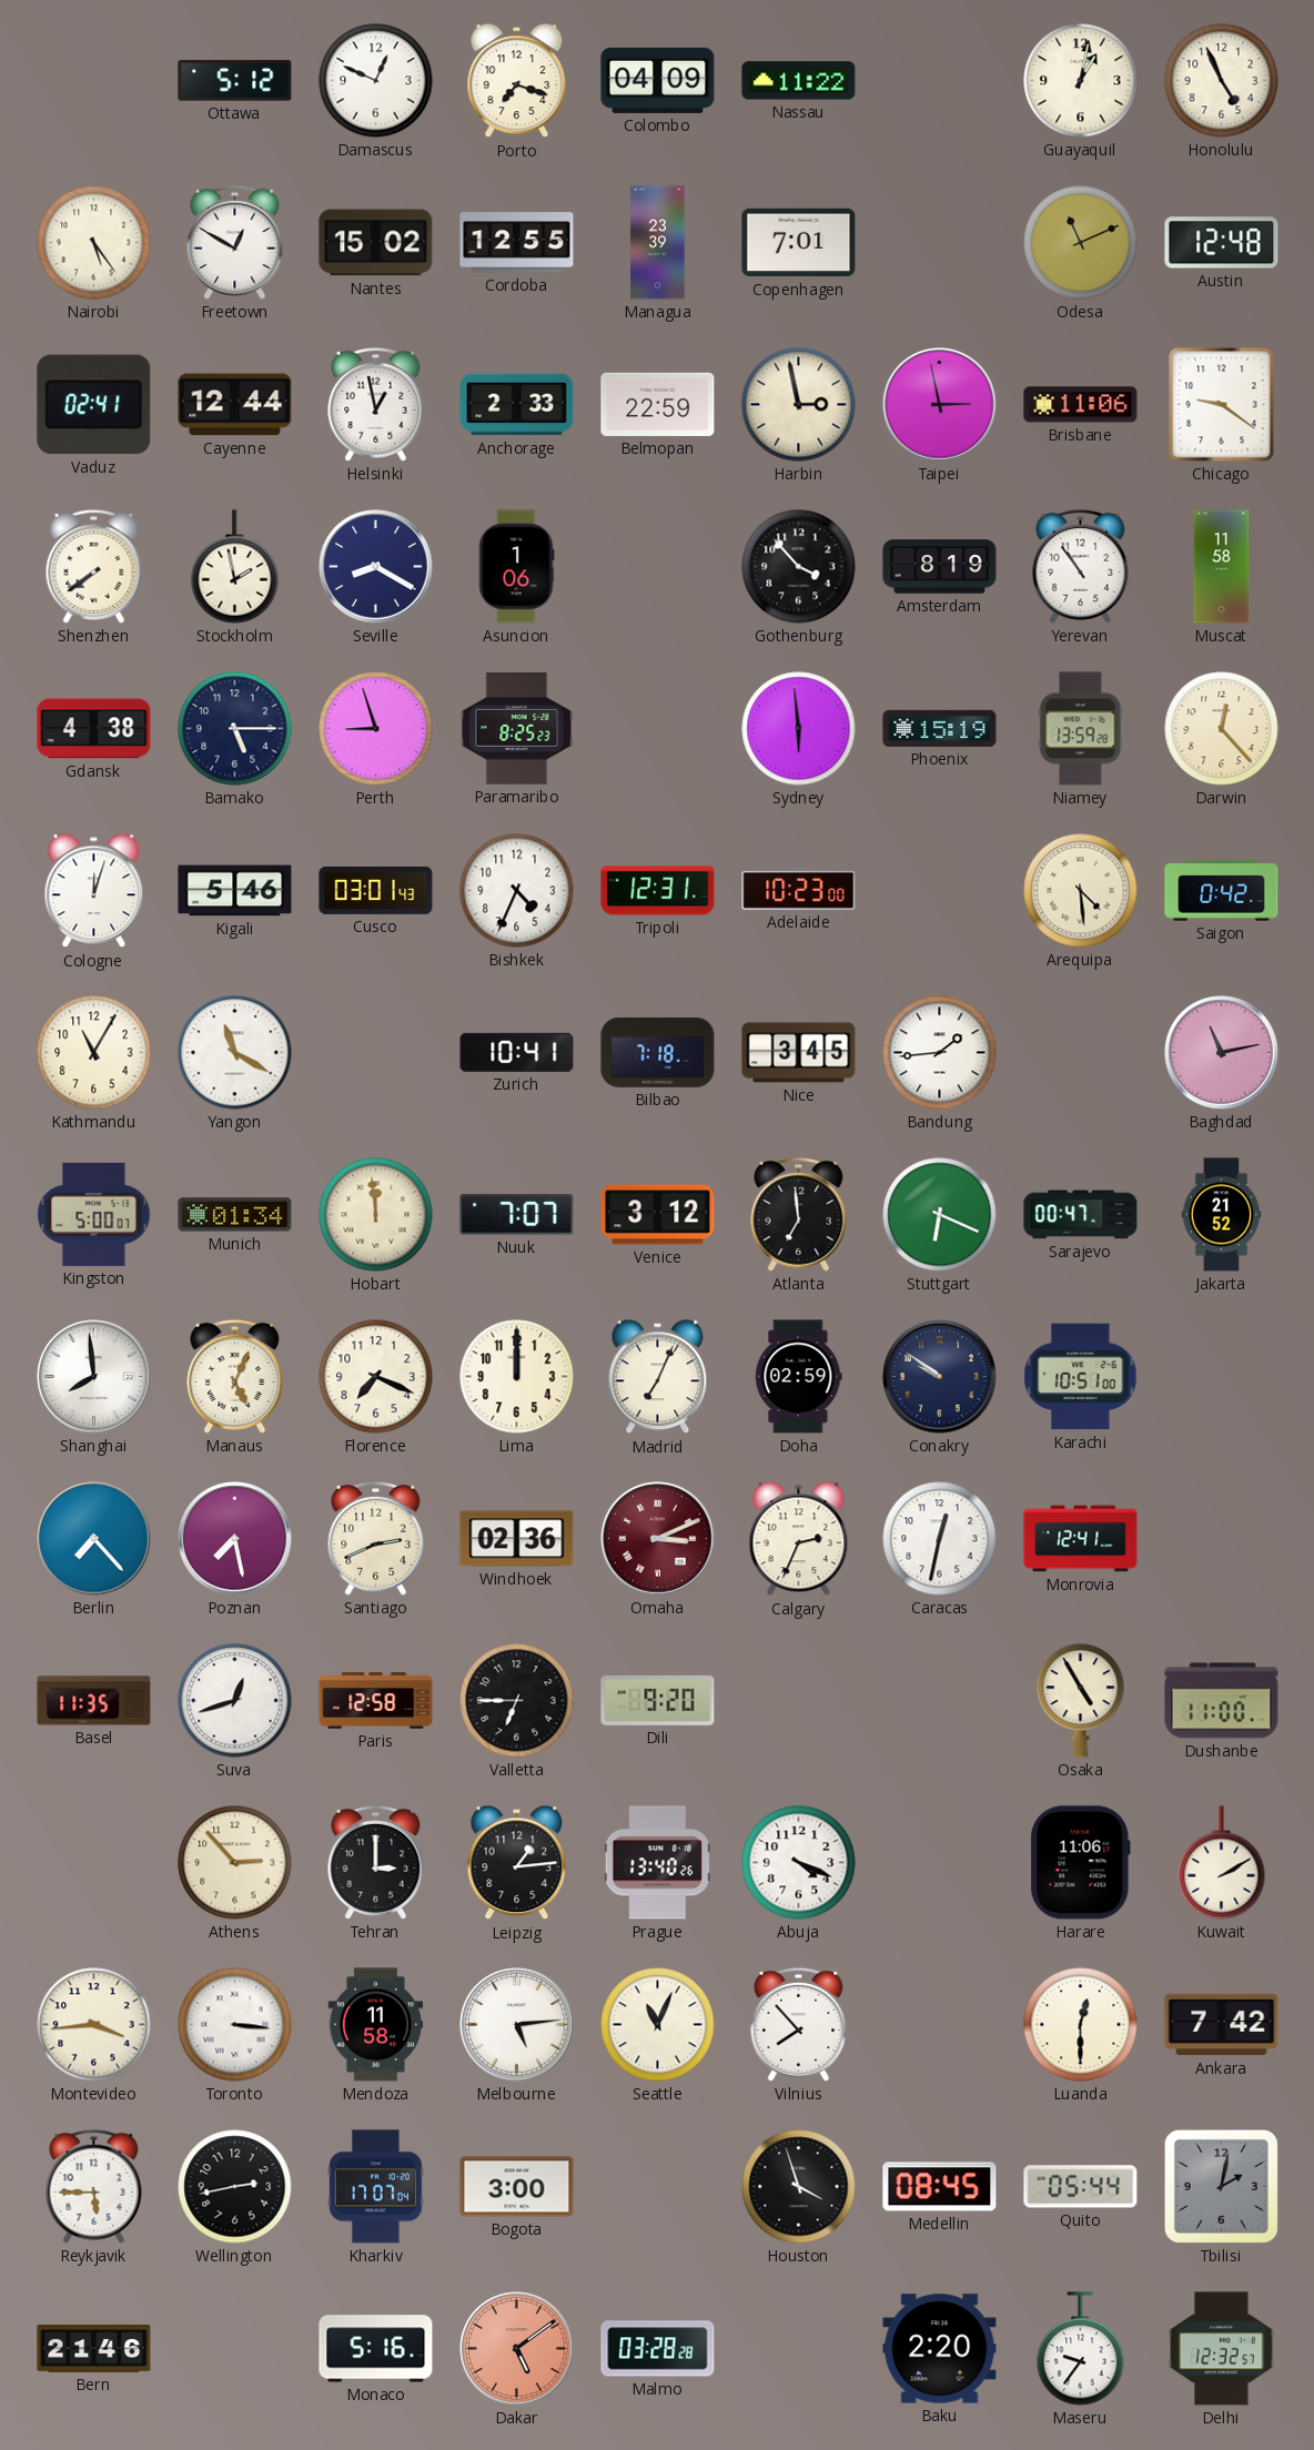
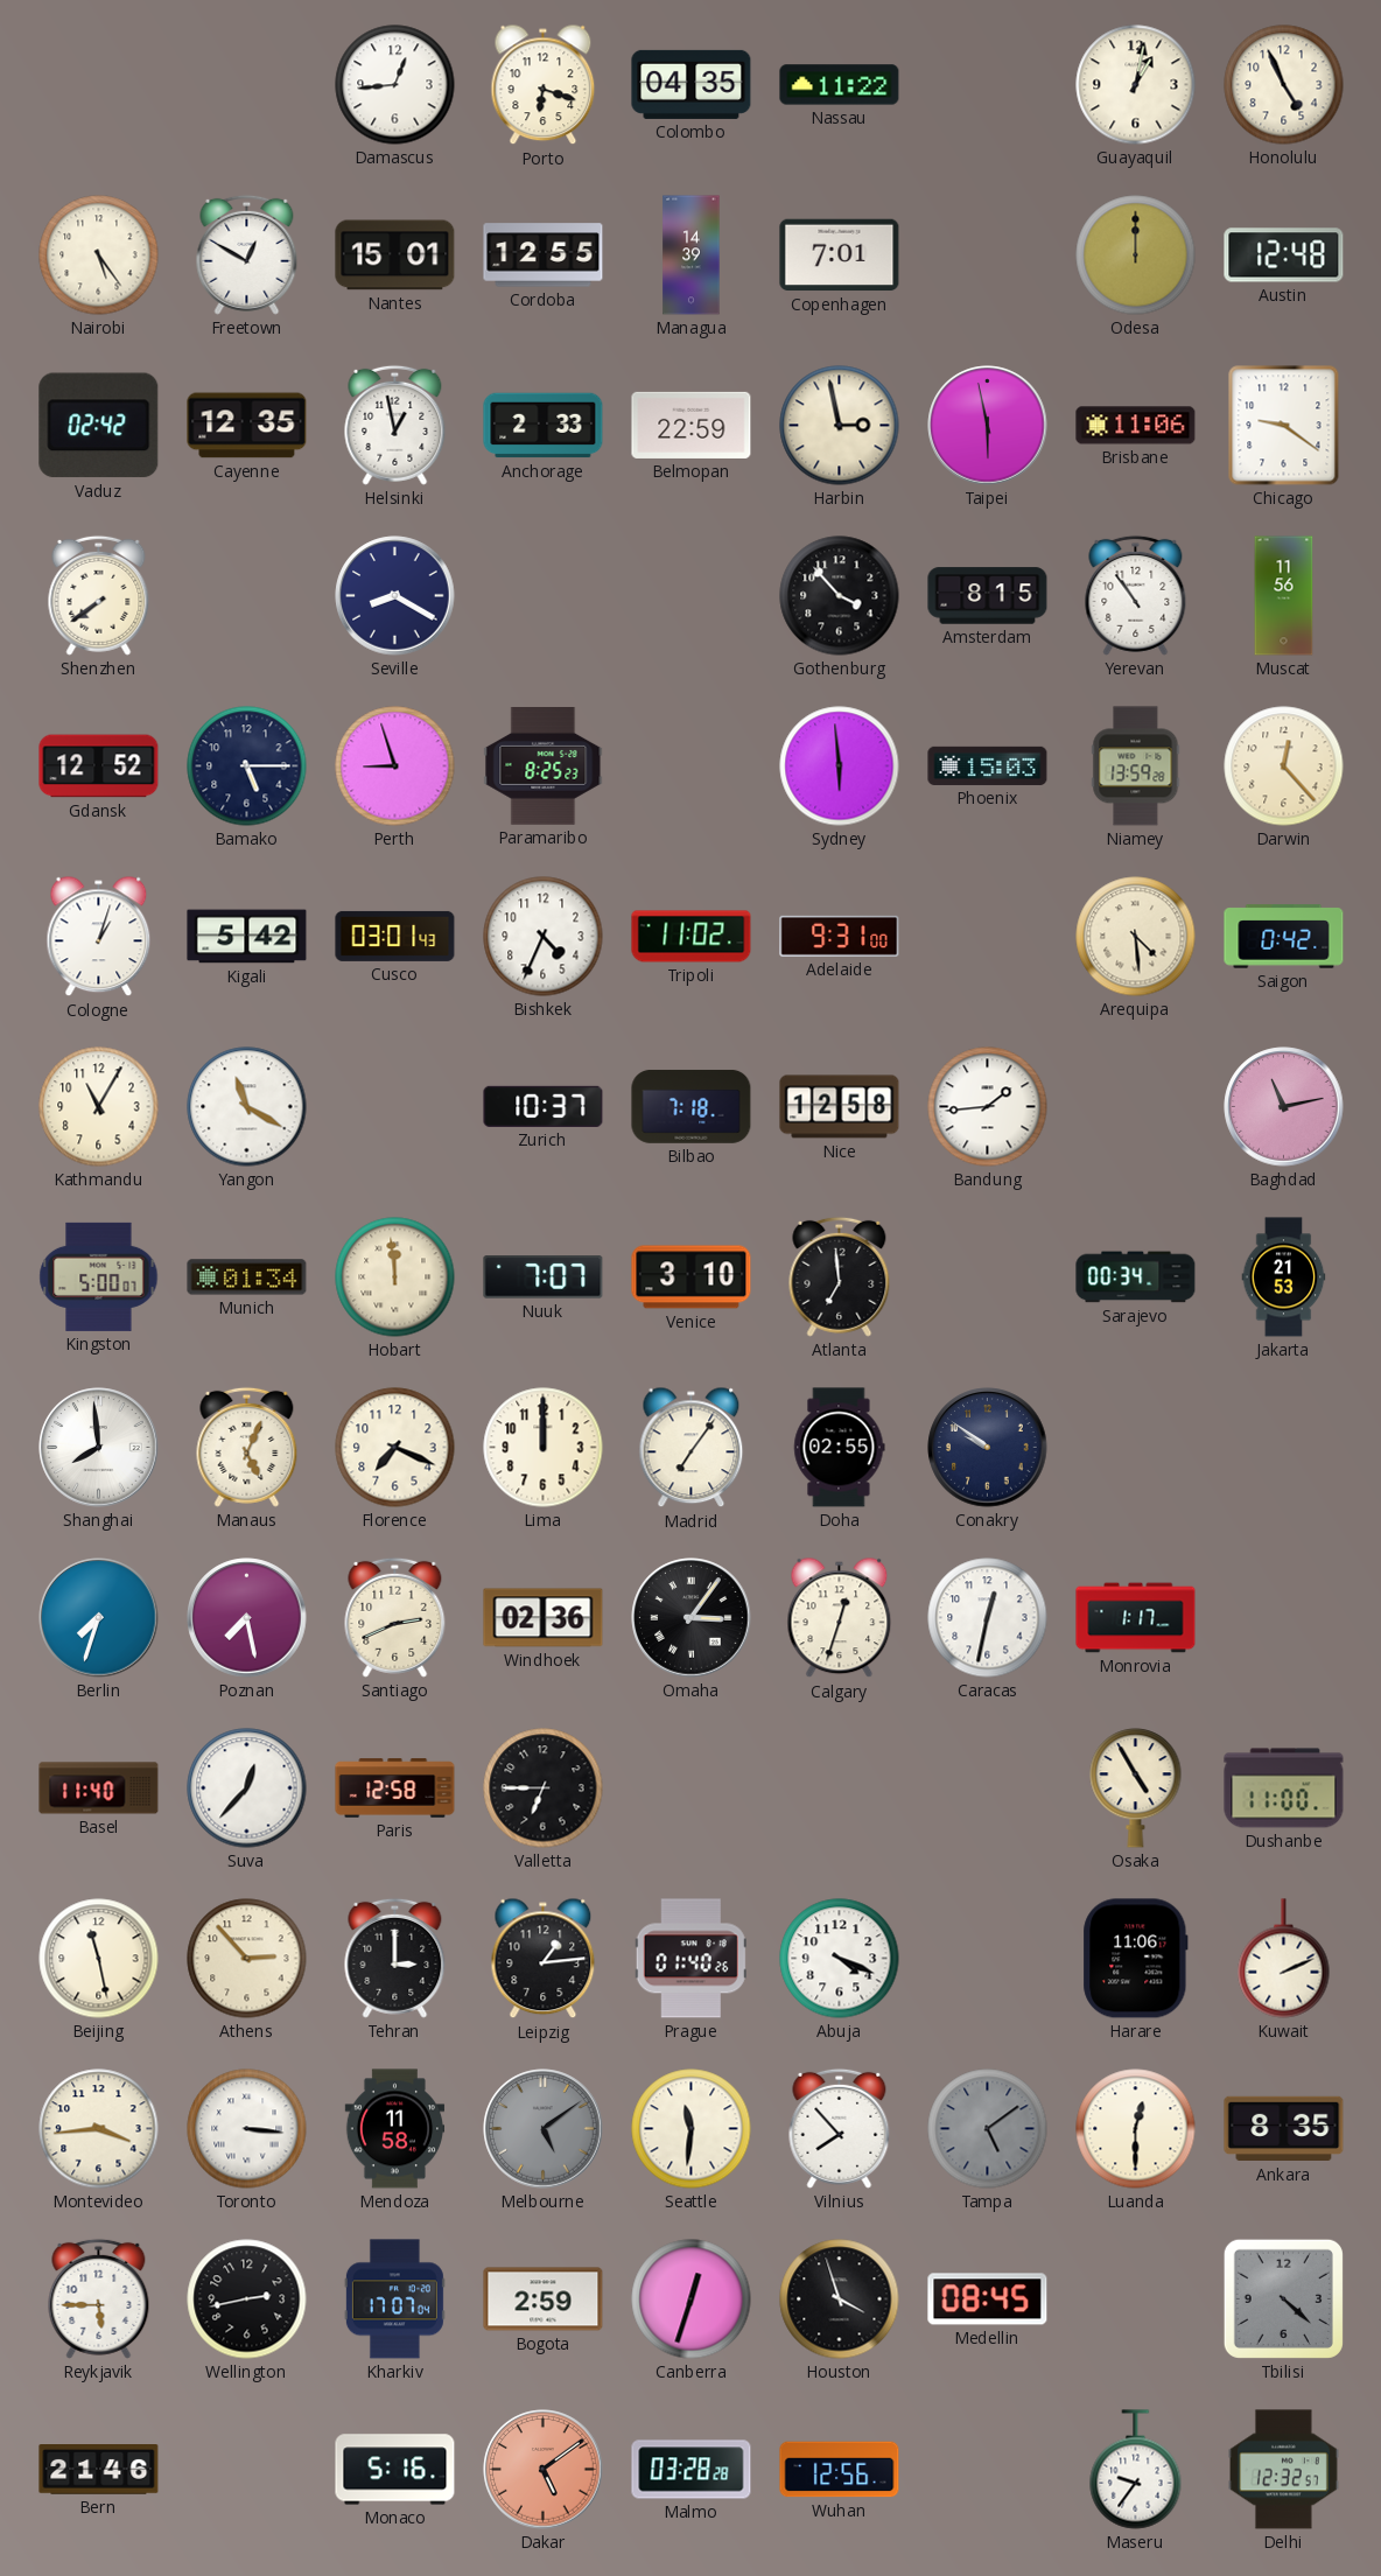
Ottawa: 5:12 -> none
Damascus: 12:49 -> 12:44
Porto: 7:18 -> 6:18
Colombo: 04:09 -> 04:35
Nantes: 15:02 -> 15:01
Managua: 23:39 -> 14:39
Odesa: 11:11 -> 12:00
Vaduz: 02:41 -> 02:42
Cayenne: 12:44 -> 12:35
Taipei: 2:58 -> 5:58
Stockholm: 1:58 -> none
Asuncion: 1:06 -> none
Amsterdam: 8:19 -> 8:15
Muscat: 11:58 -> 11:56
Gdansk: 4:38 -> 12:52
Phoenix: 15:19 -> 15:03
Cologne: 12:03 -> 1:03
Kigali: 5:46 -> 5:42
Tripoli: 12:31 -> 11:02
Adelaide: 10:23 -> 9:31
Zurich: 10:41 -> 10:37
Nice: 3:45 -> 12:58
Venice: 3:12 -> 3:10
Stuttgart: 6:19 -> none
Sarajevo: 00:47 -> 00:34
Jakarta: 21:52 -> 21:53
Madrid: 7:04 -> 7:06
Doha: 02:59 -> 02:55
Karachi: 10:51 -> none
Berlin: 7:23 -> 7:33
Omaha: 3:11 -> 3:06
Omaha dial: burgundy -> black
Calgary: 2:34 -> 12:33
Monrovia: 12:41 -> 1:17
Basel: 11:35 -> 11:40
Suva: 12:42 -> 12:37
Dili: 9:20 -> none
Beijing: none -> 11:28
Prague: 13:40 -> 01:40
Kuwait: 2:10 -> 2:11
Melbourne: 5:14 -> 5:09
Melbourne dial: white -> grey
Seattle: 11:04 -> 11:31
Tampa: none -> 5:09
Ankara: 7:42 -> 8:35
Bogota: 3:00 -> 2:59
Canberra: none -> 12:33
Quito: 05:44 -> none
Tbilisi: 2:02 -> 4:22
Wuhan: none -> 12:56
Baku: 2:20 -> none
